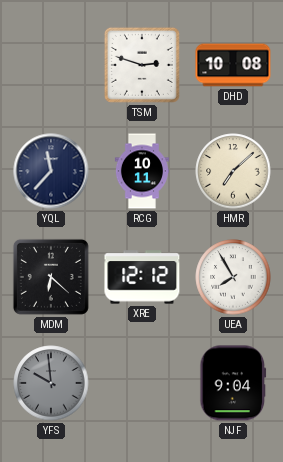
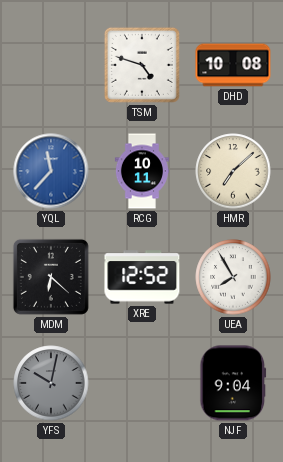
TSM: 2:48 -> 4:48
YQL dial: navy -> blue
XRE: 12:12 -> 12:52
YFS: 9:59 -> 10:02
